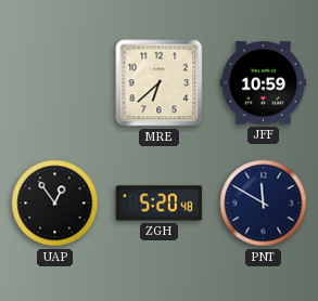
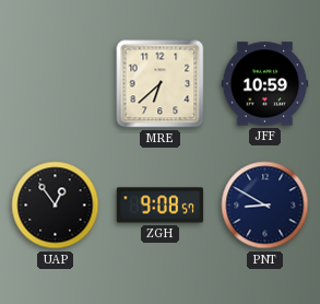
ZGH: 5:20 -> 9:08
PNT: 11:50 -> 8:50
